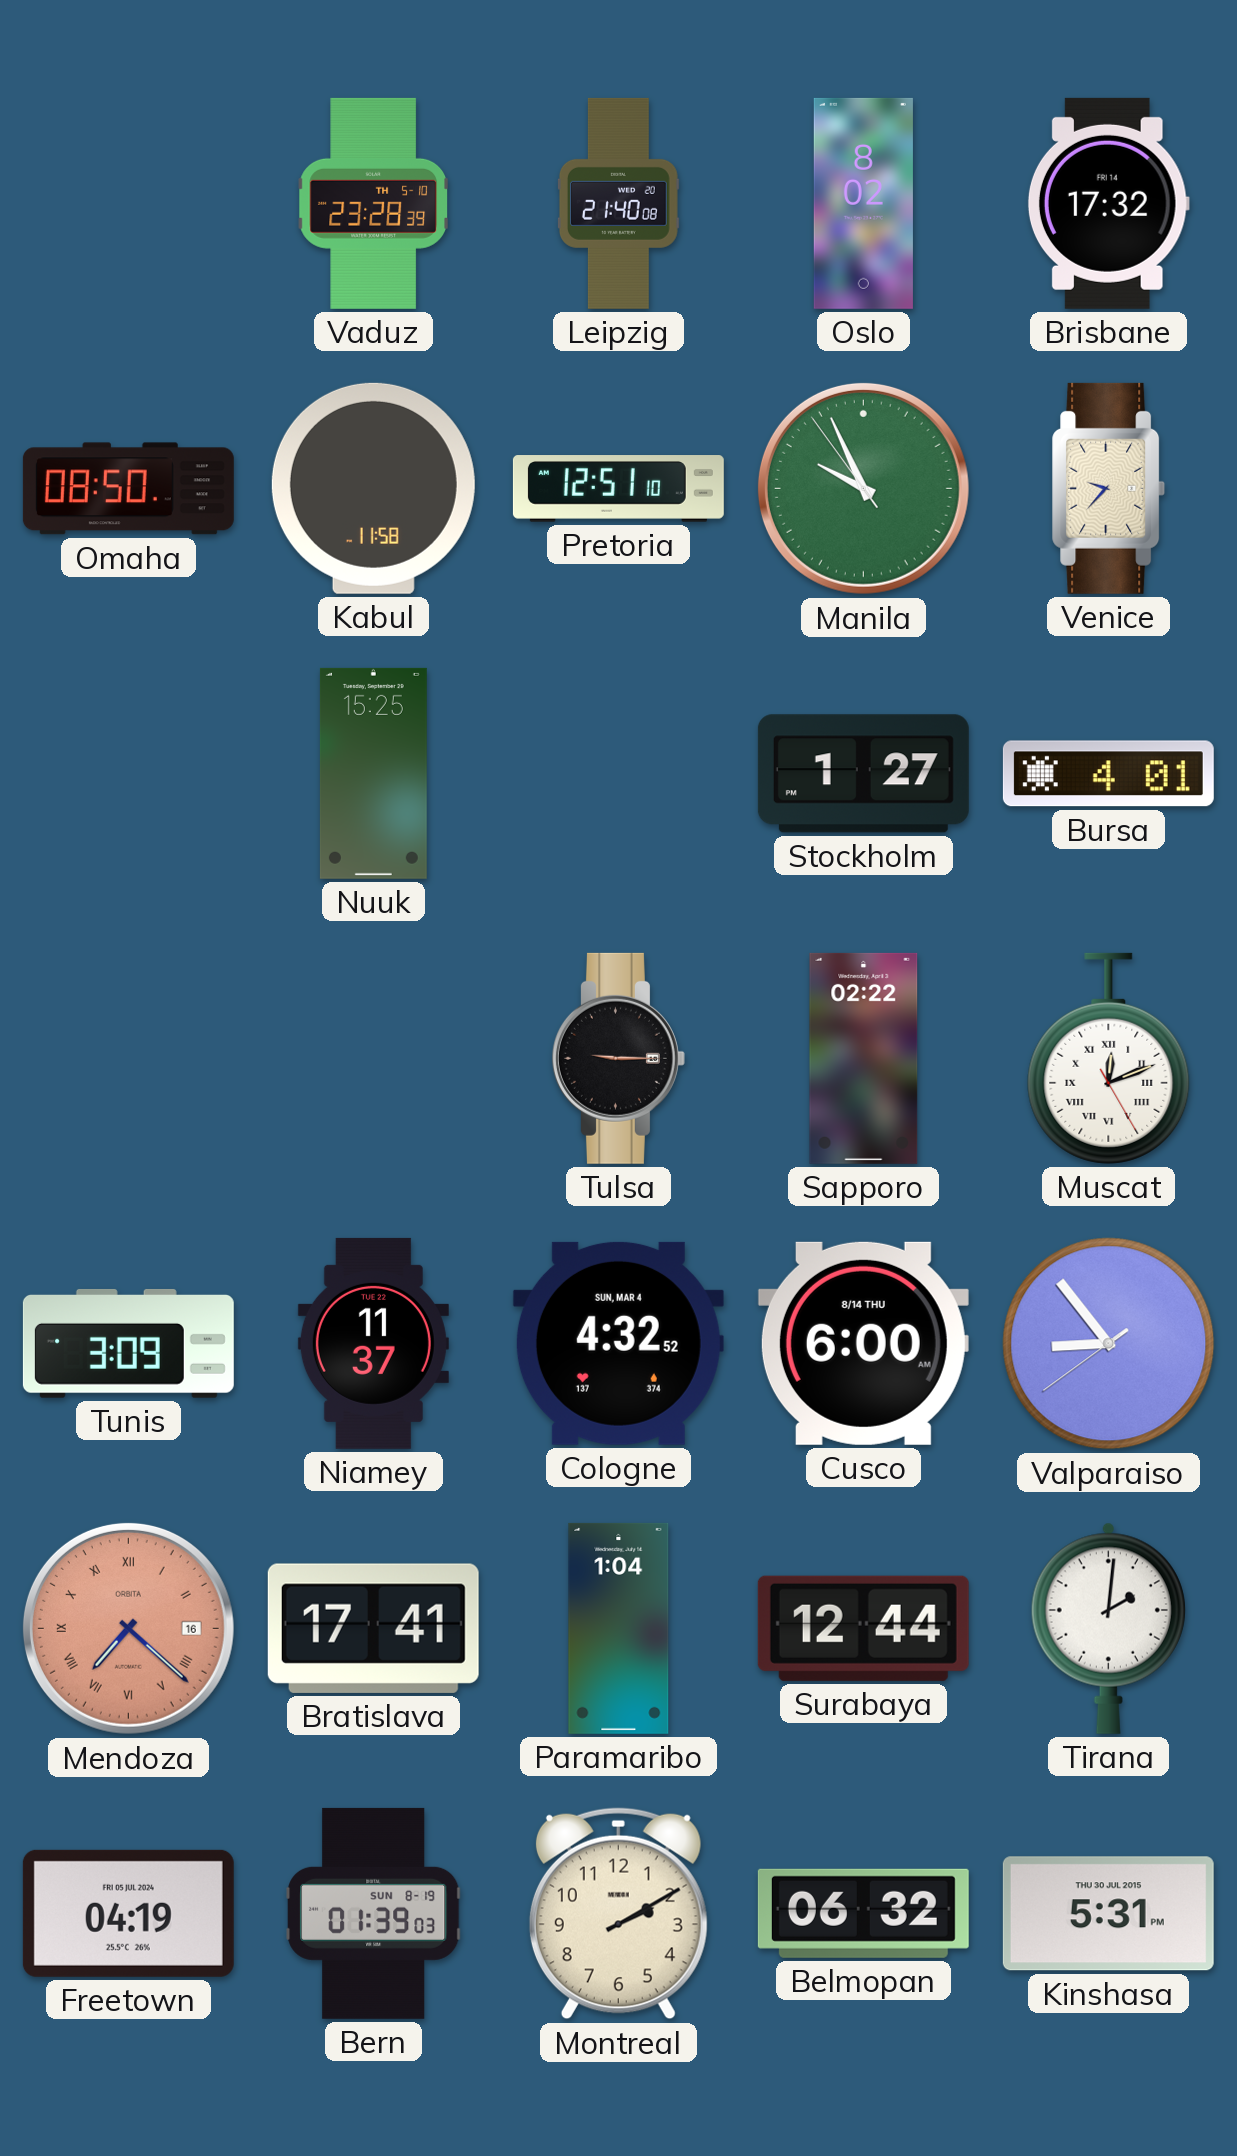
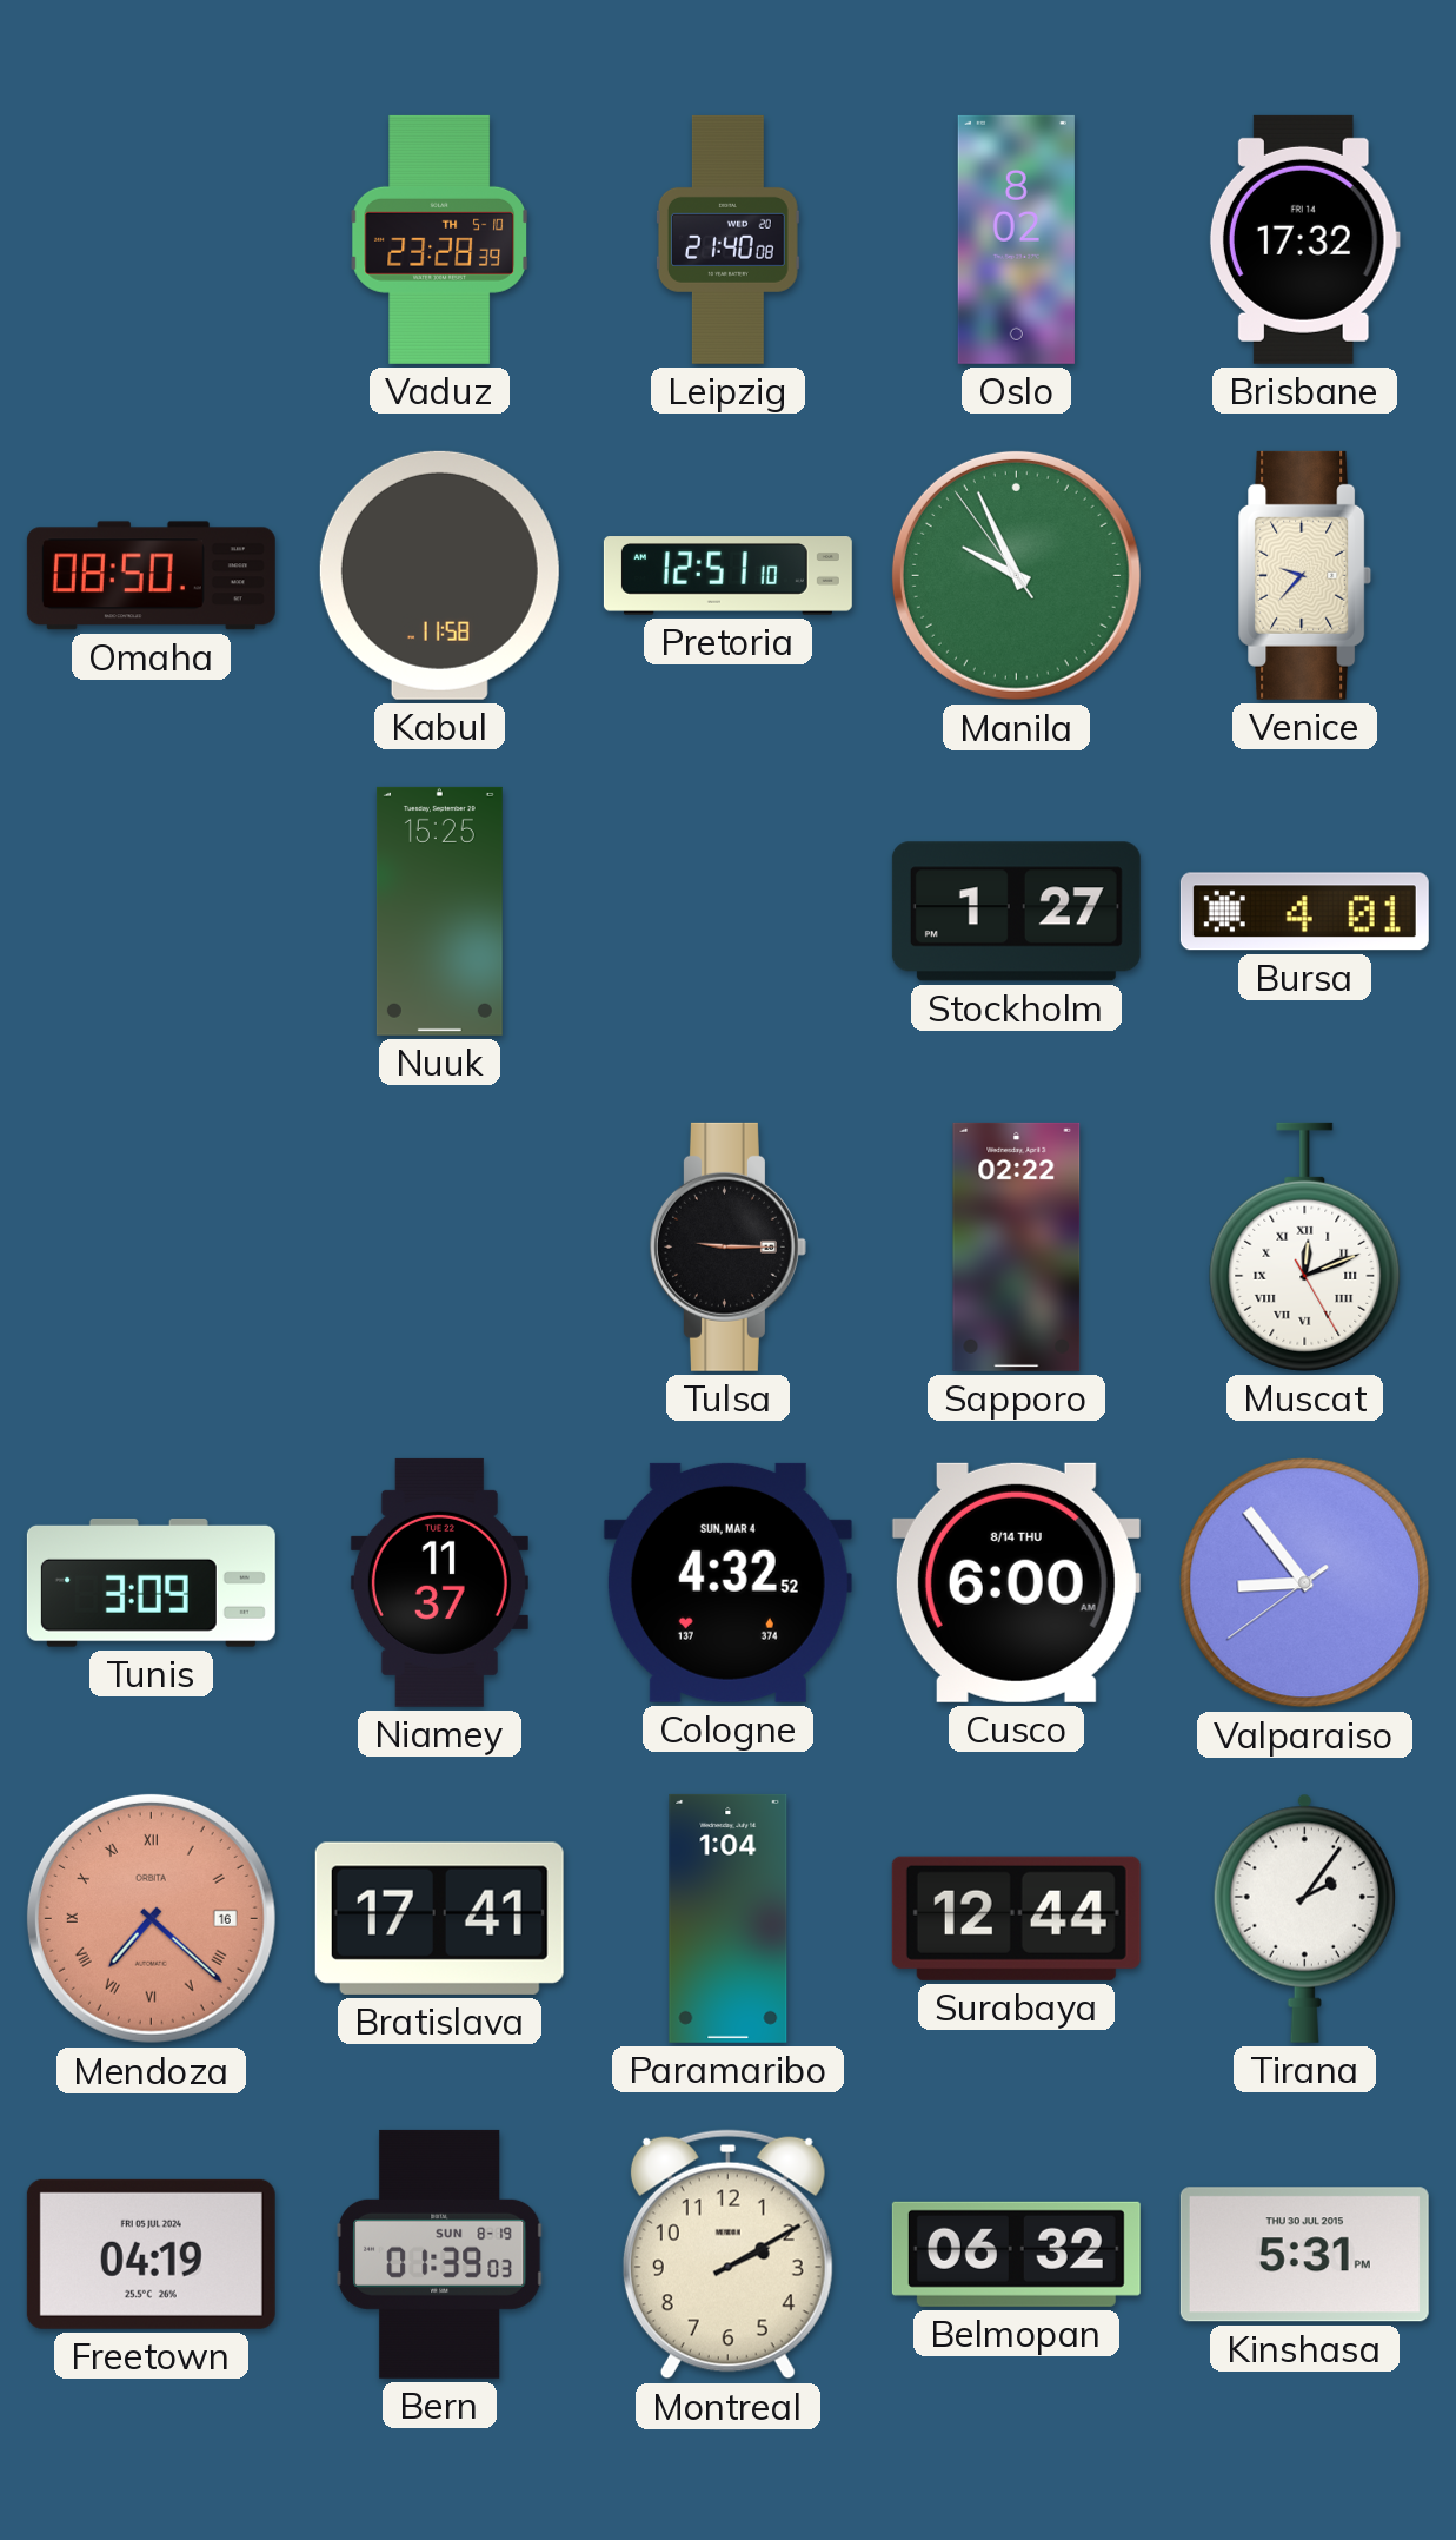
Tirana: 2:01 -> 2:06
